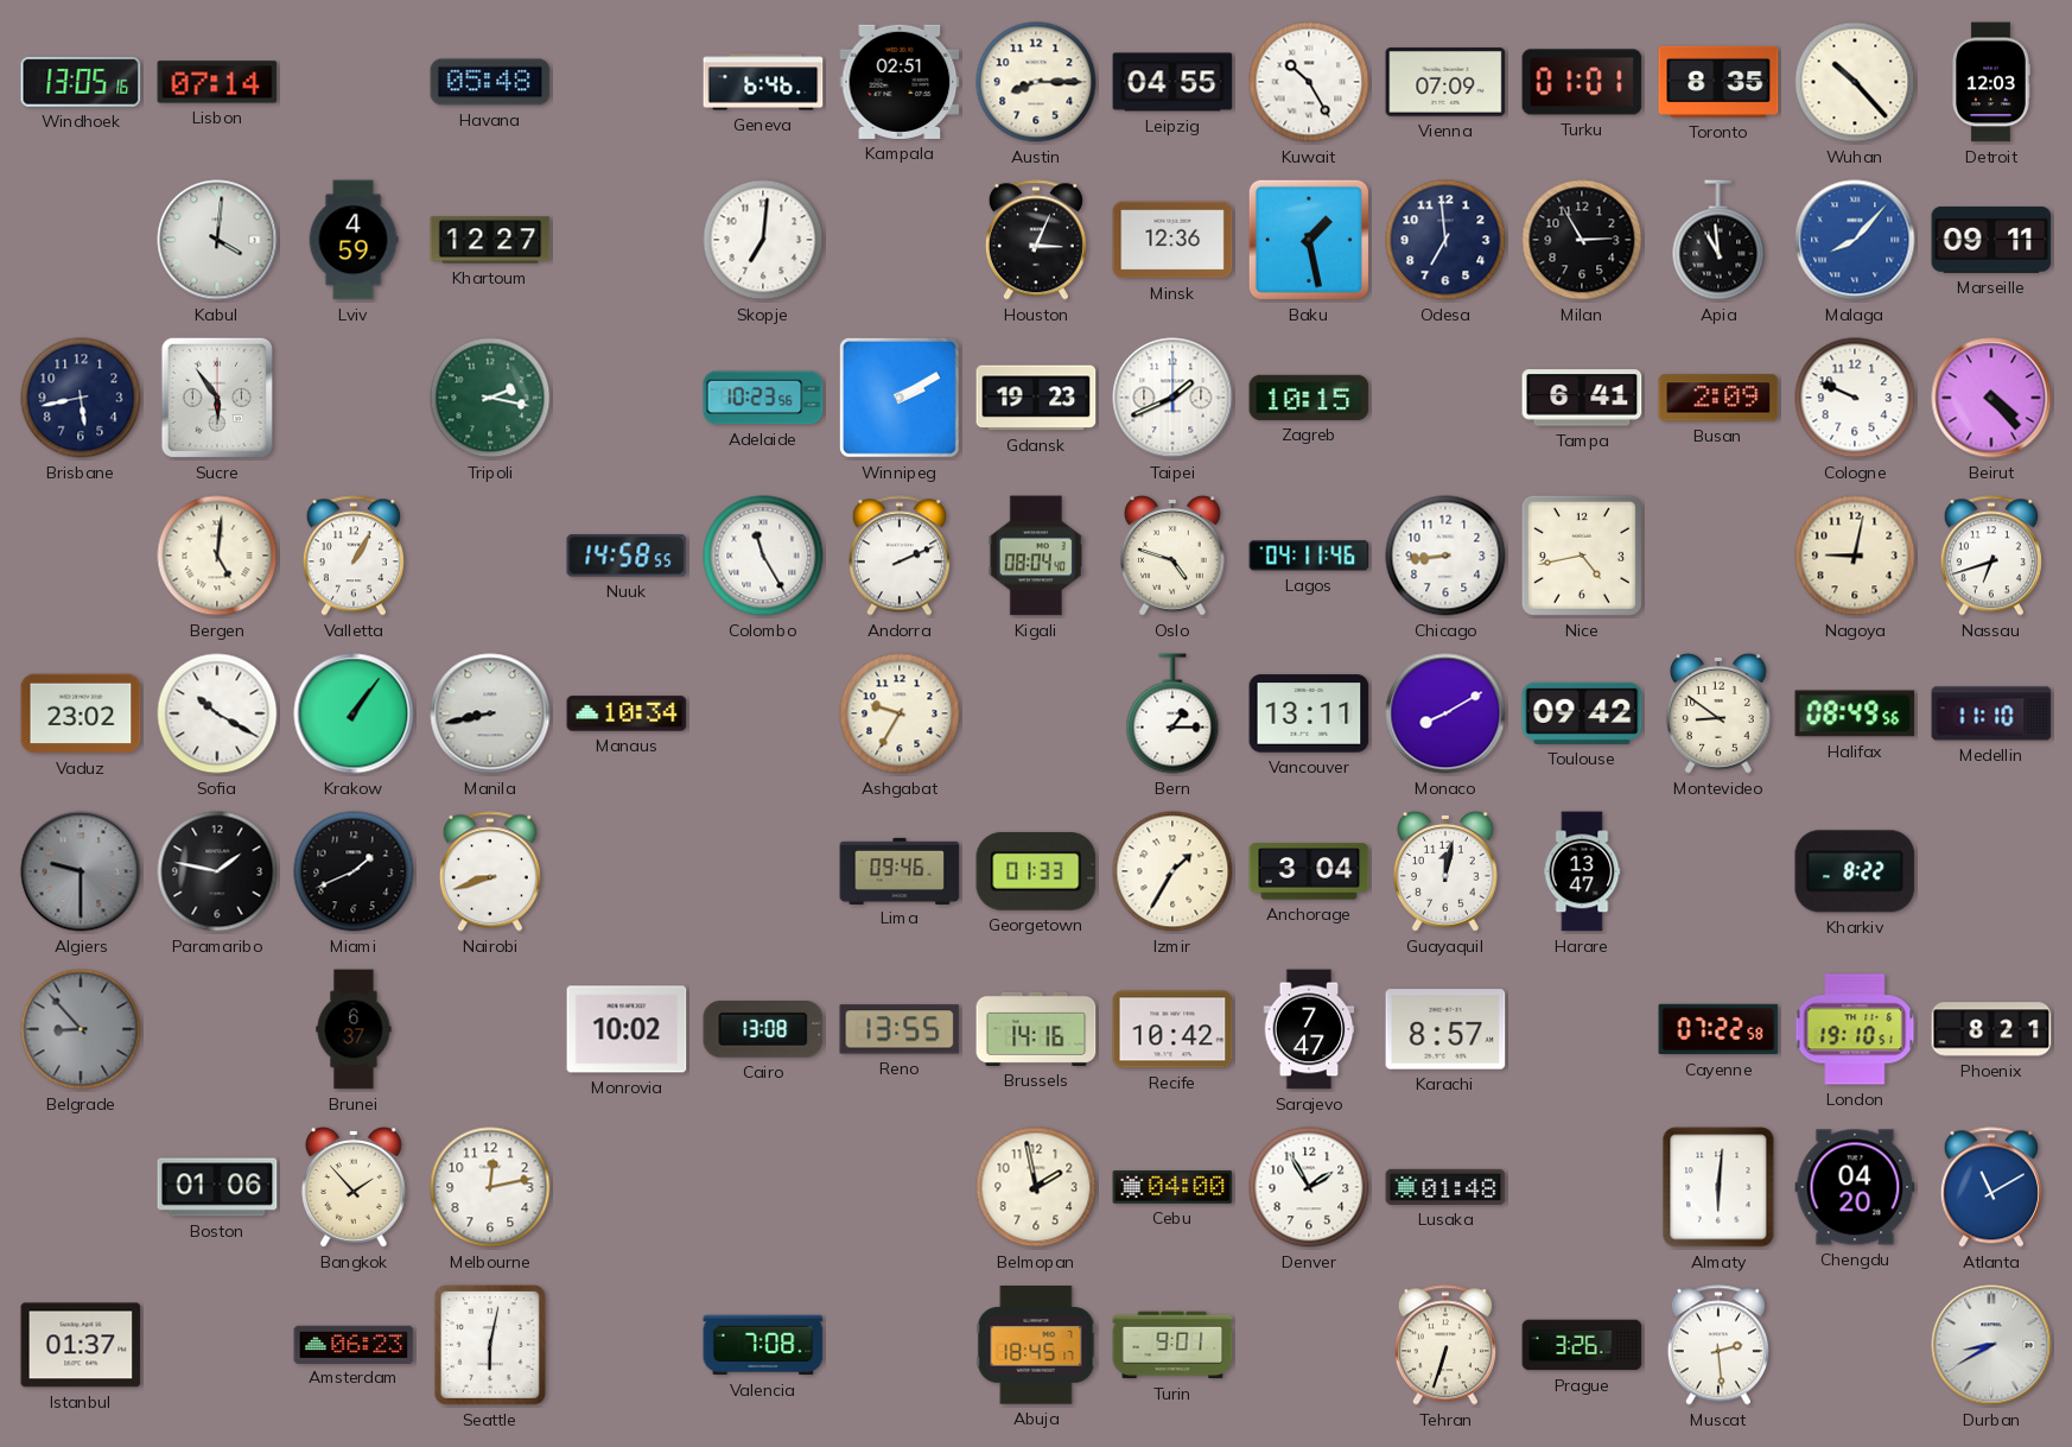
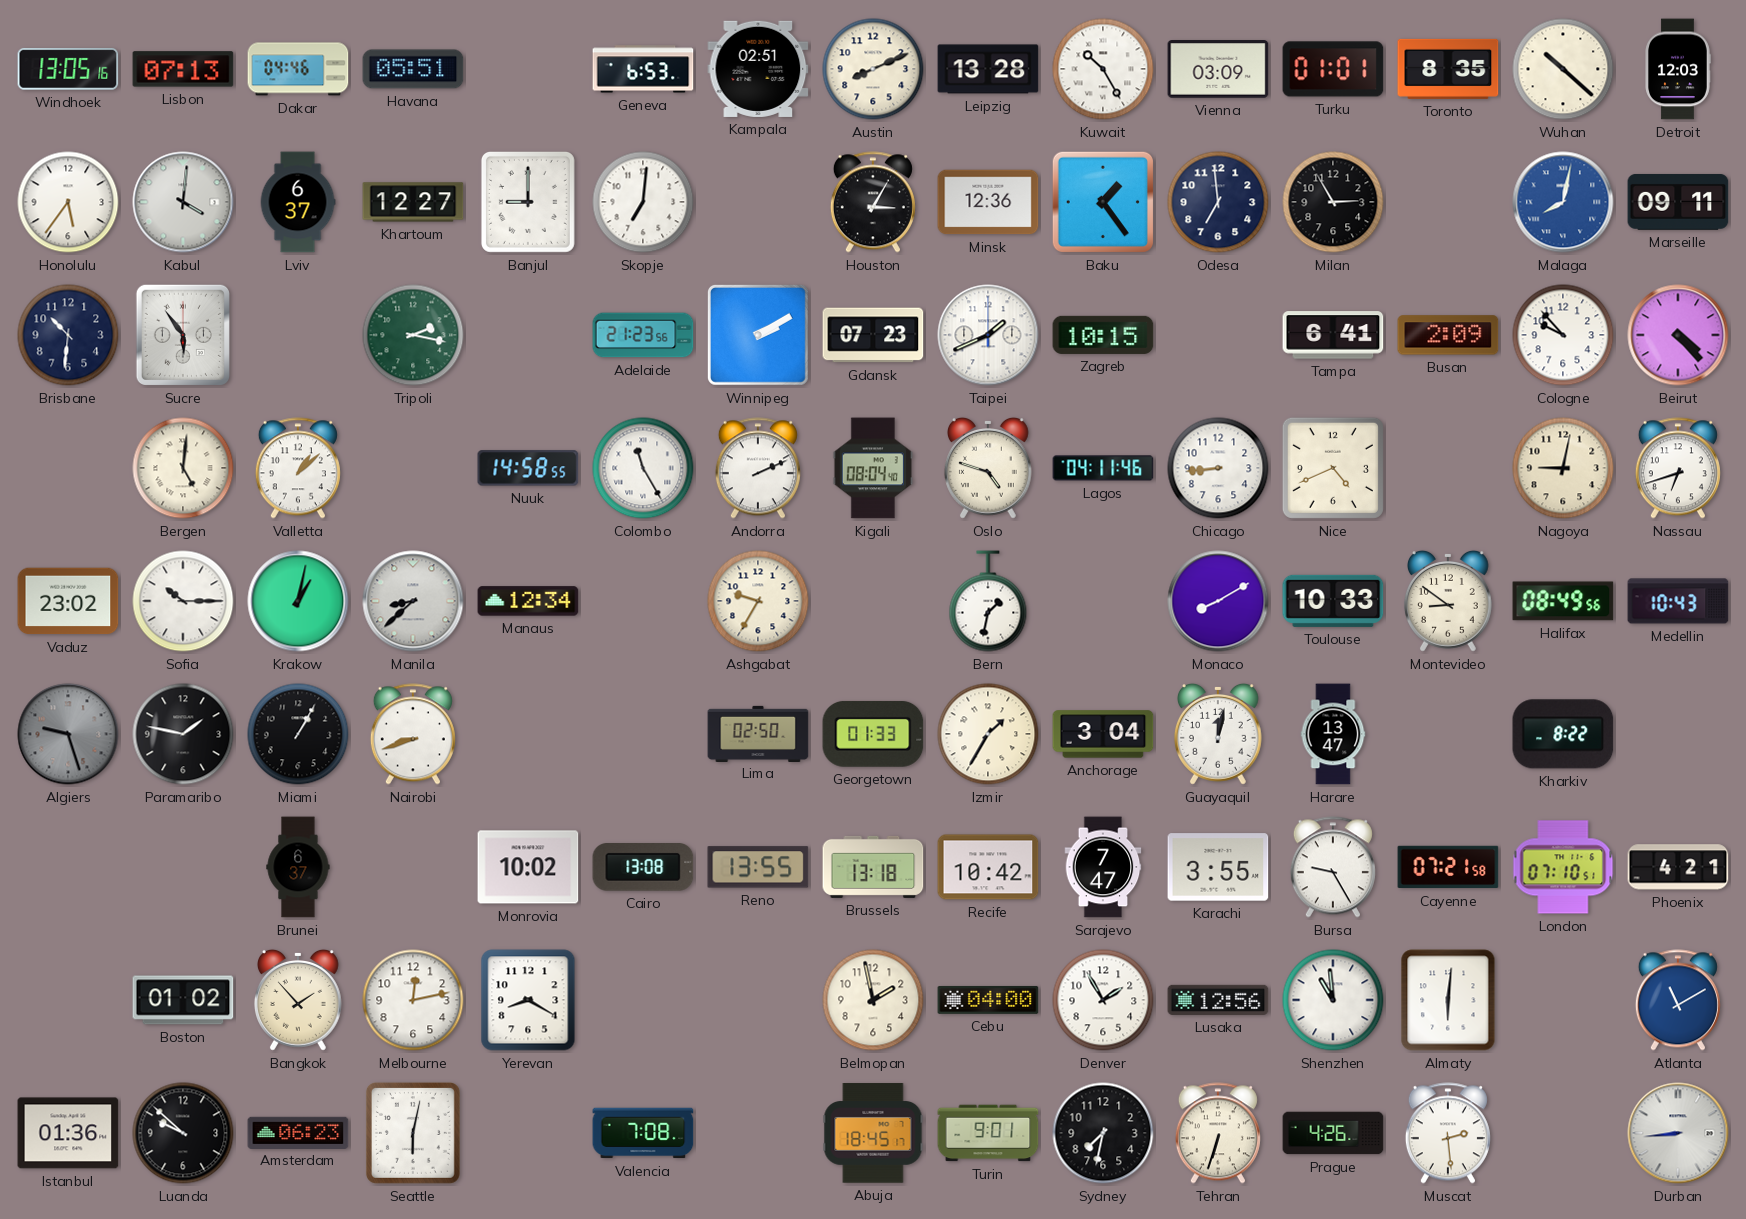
Lisbon: 07:14 -> 07:13
Dakar: none -> 04:46
Havana: 05:48 -> 05:51
Geneva: 6:46 -> 6:53
Austin: 8:15 -> 8:11
Leipzig: 04:55 -> 13:28
Vienna: 07:09 -> 03:09
Wuhan: 10:23 -> 10:22
Honolulu: none -> 5:36
Lviv: 4:59 -> 6:37
Banjul: none -> 9:00
Houston: 3:04 -> 3:05
Baku: 1:28 -> 1:24
Apia: 10:59 -> none
Malaga: 8:07 -> 8:02
Brisbane: 5:43 -> 10:31
Adelaide: 10:23 -> 21:23
Gdansk: 19:23 -> 07:23
Cologne: 9:49 -> 9:53
Valletta: 1:05 -> 1:08
Nice: 4:43 -> 4:41
Sofia: 10:20 -> 10:15
Krakow: 1:06 -> 1:02
Manila: 8:43 -> 8:38
Manaus: 10:34 -> 12:34
Bern: 1:15 -> 1:32
Vancouver: 13:11 -> none
Toulouse: 09:42 -> 10:33
Medellin: 11:10 -> 10:43
Algiers: 9:30 -> 9:27
Miami: 1:41 -> 1:05
Lima: 09:46 -> 02:50
Belgrade: 8:53 -> none
Brussels: 14:16 -> 13:18
Karachi: 8:57 -> 3:55
Bursa: none -> 9:25
Cayenne: 07:22 -> 07:21
London: 19:10 -> 07:10
Phoenix: 8:21 -> 4:21
Boston: 01:06 -> 01:02
Yerevan: none -> 8:20
Lusaka: 01:48 -> 12:56
Shenzhen: none -> 10:59
Chengdu: 04:20 -> none
Istanbul: 01:37 -> 01:36
Luanda: none -> 9:52
Sydney: none -> 7:32
Prague: 3:26 -> 4:26
Durban: 8:40 -> 8:44
